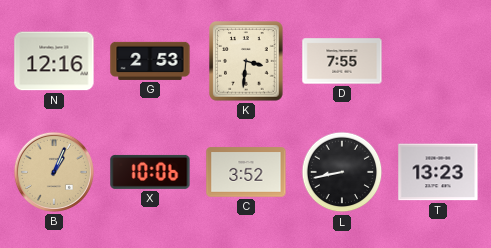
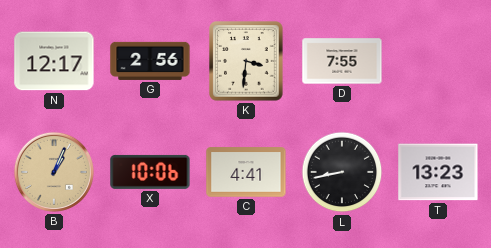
N: 12:16 -> 12:17
G: 2:53 -> 2:56
C: 3:52 -> 4:41
